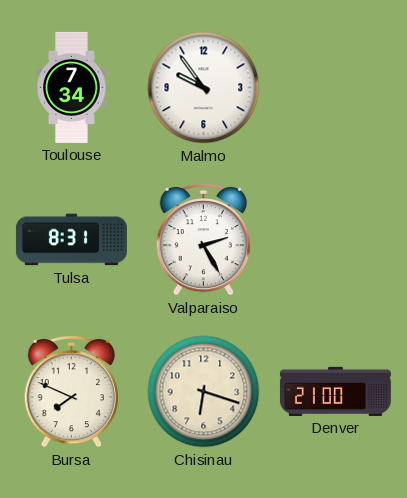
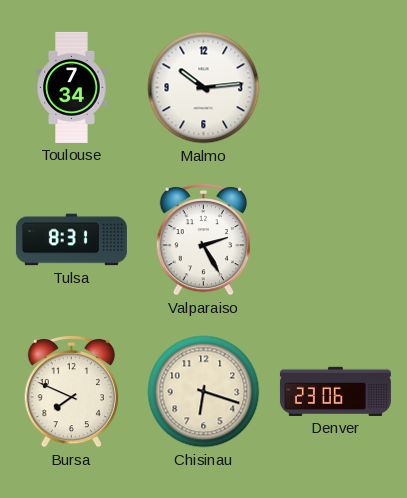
Malmo: 9:54 -> 10:14
Denver: 21:00 -> 23:06
